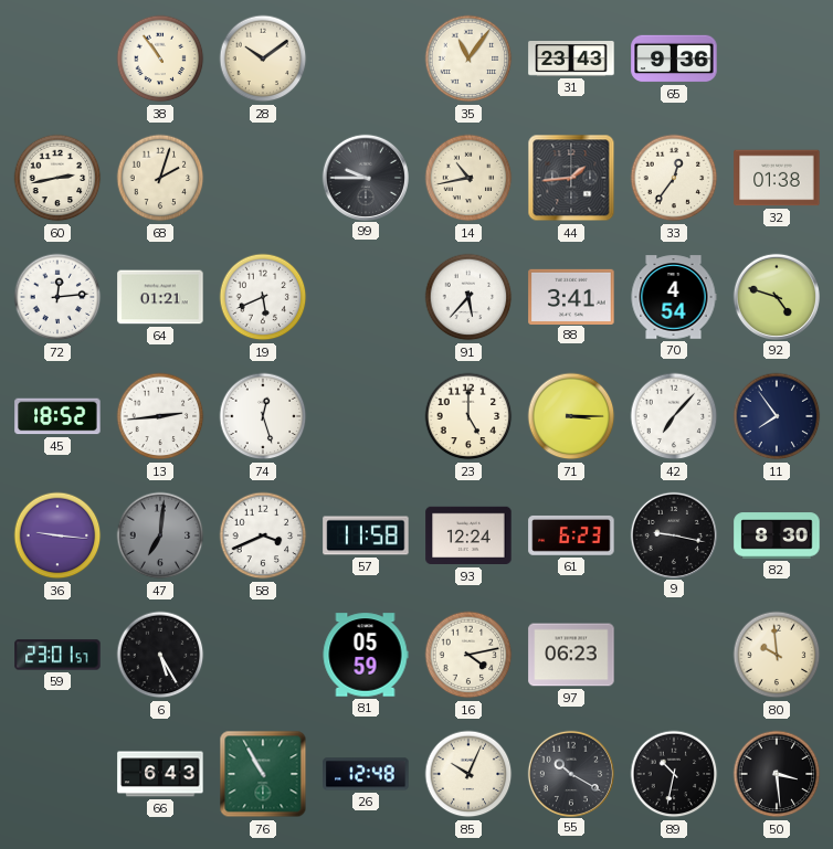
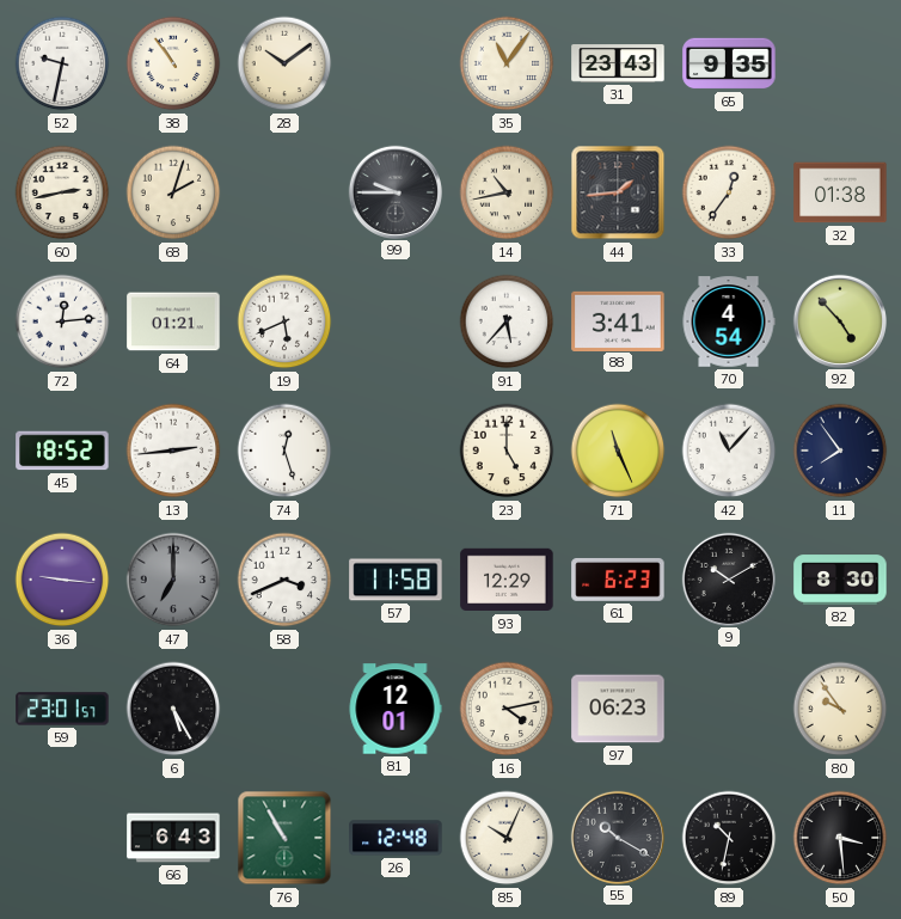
52: none -> 9:32
65: 9:36 -> 9:35
92: 4:48 -> 4:53
71: 3:15 -> 11:26
42: 7:07 -> 11:07
47: 7:01 -> 7:00
93: 12:24 -> 12:29
9: 9:17 -> 10:10
81: 05:59 -> 12:01
80: 9:59 -> 9:54
